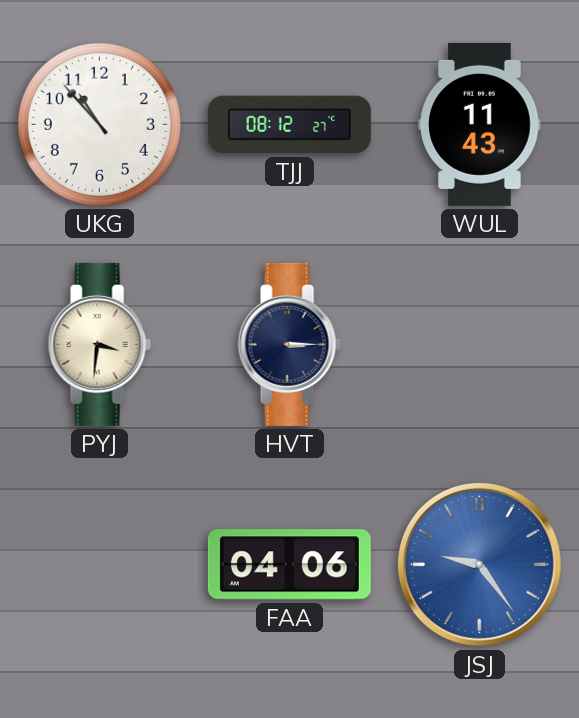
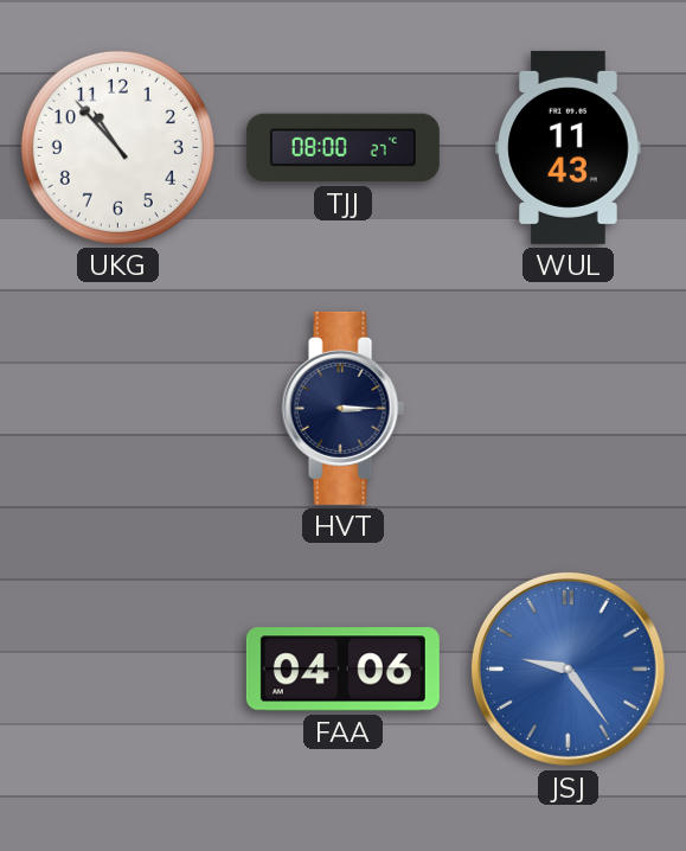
TJJ: 08:12 -> 08:00
PYJ: 3:31 -> none
